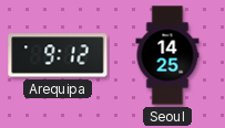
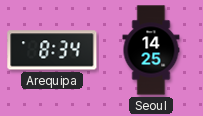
Arequipa: 9:12 -> 8:34
